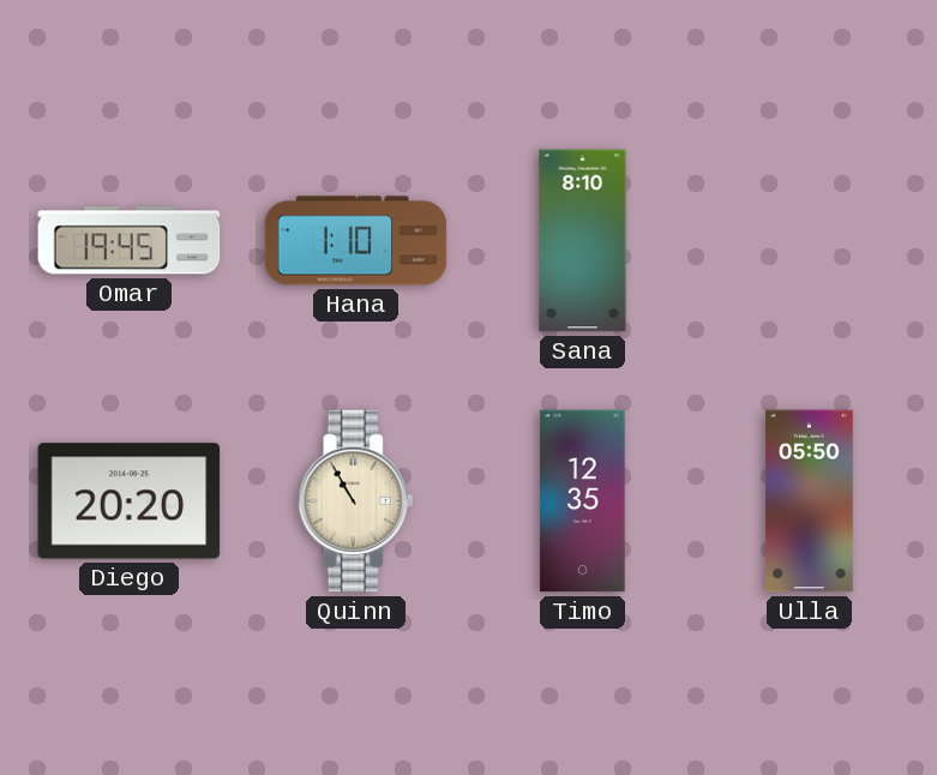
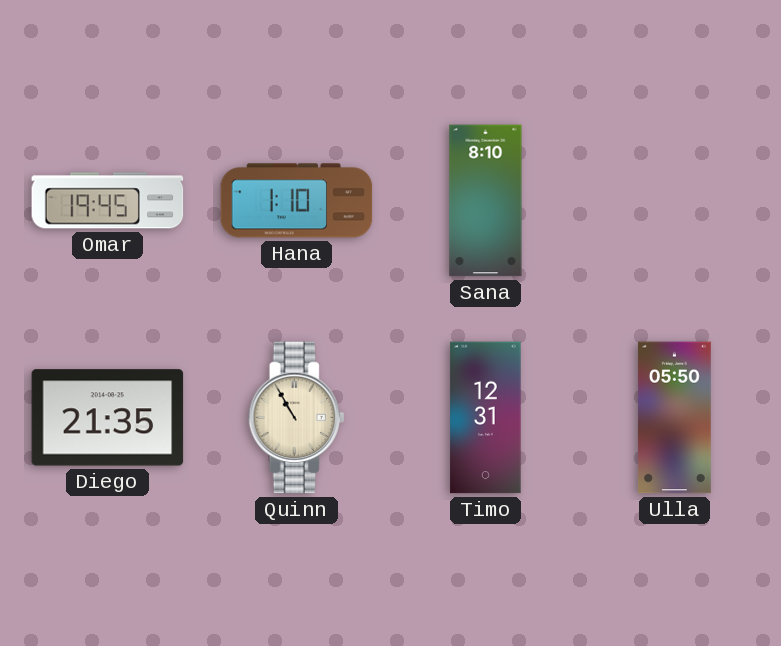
Diego: 20:20 -> 21:35
Timo: 12:35 -> 12:31
